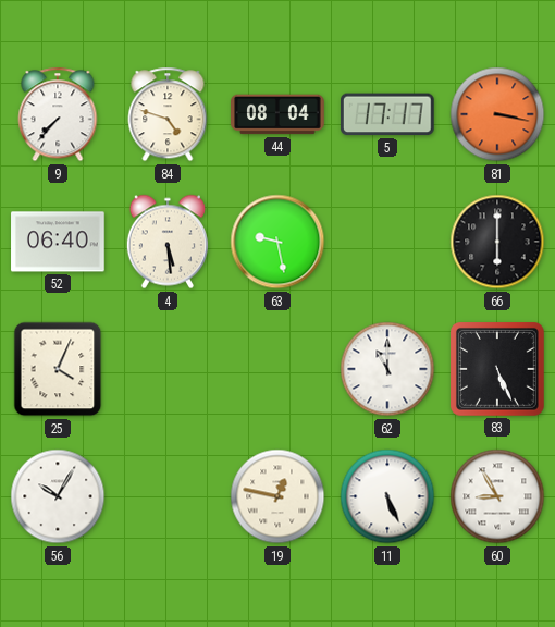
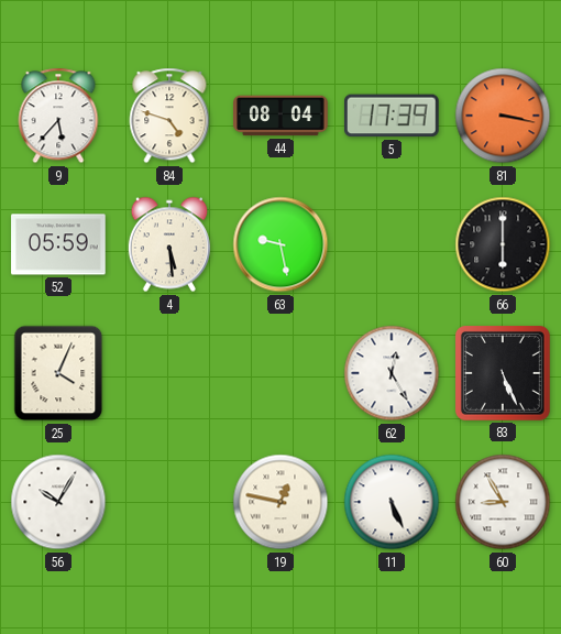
9: 7:37 -> 5:37
5: 17:17 -> 17:39
52: 06:40 -> 05:59
62: 11:00 -> 12:25
